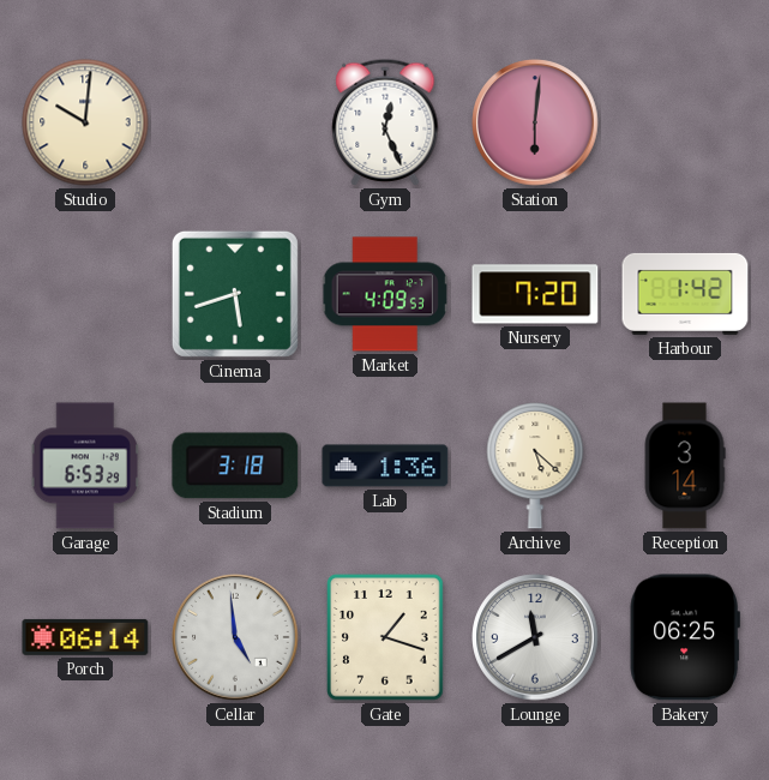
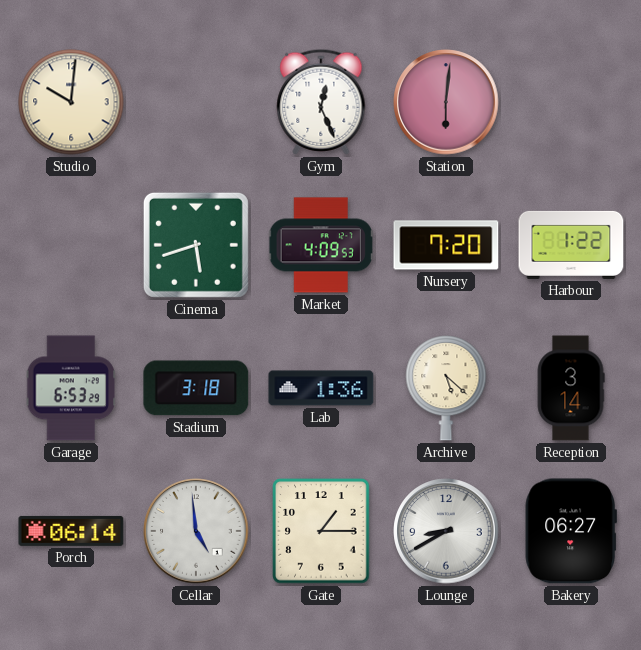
Harbour: 1:42 -> 1:22
Gate: 1:18 -> 1:15
Lounge: 11:40 -> 8:40
Bakery: 06:25 -> 06:27
